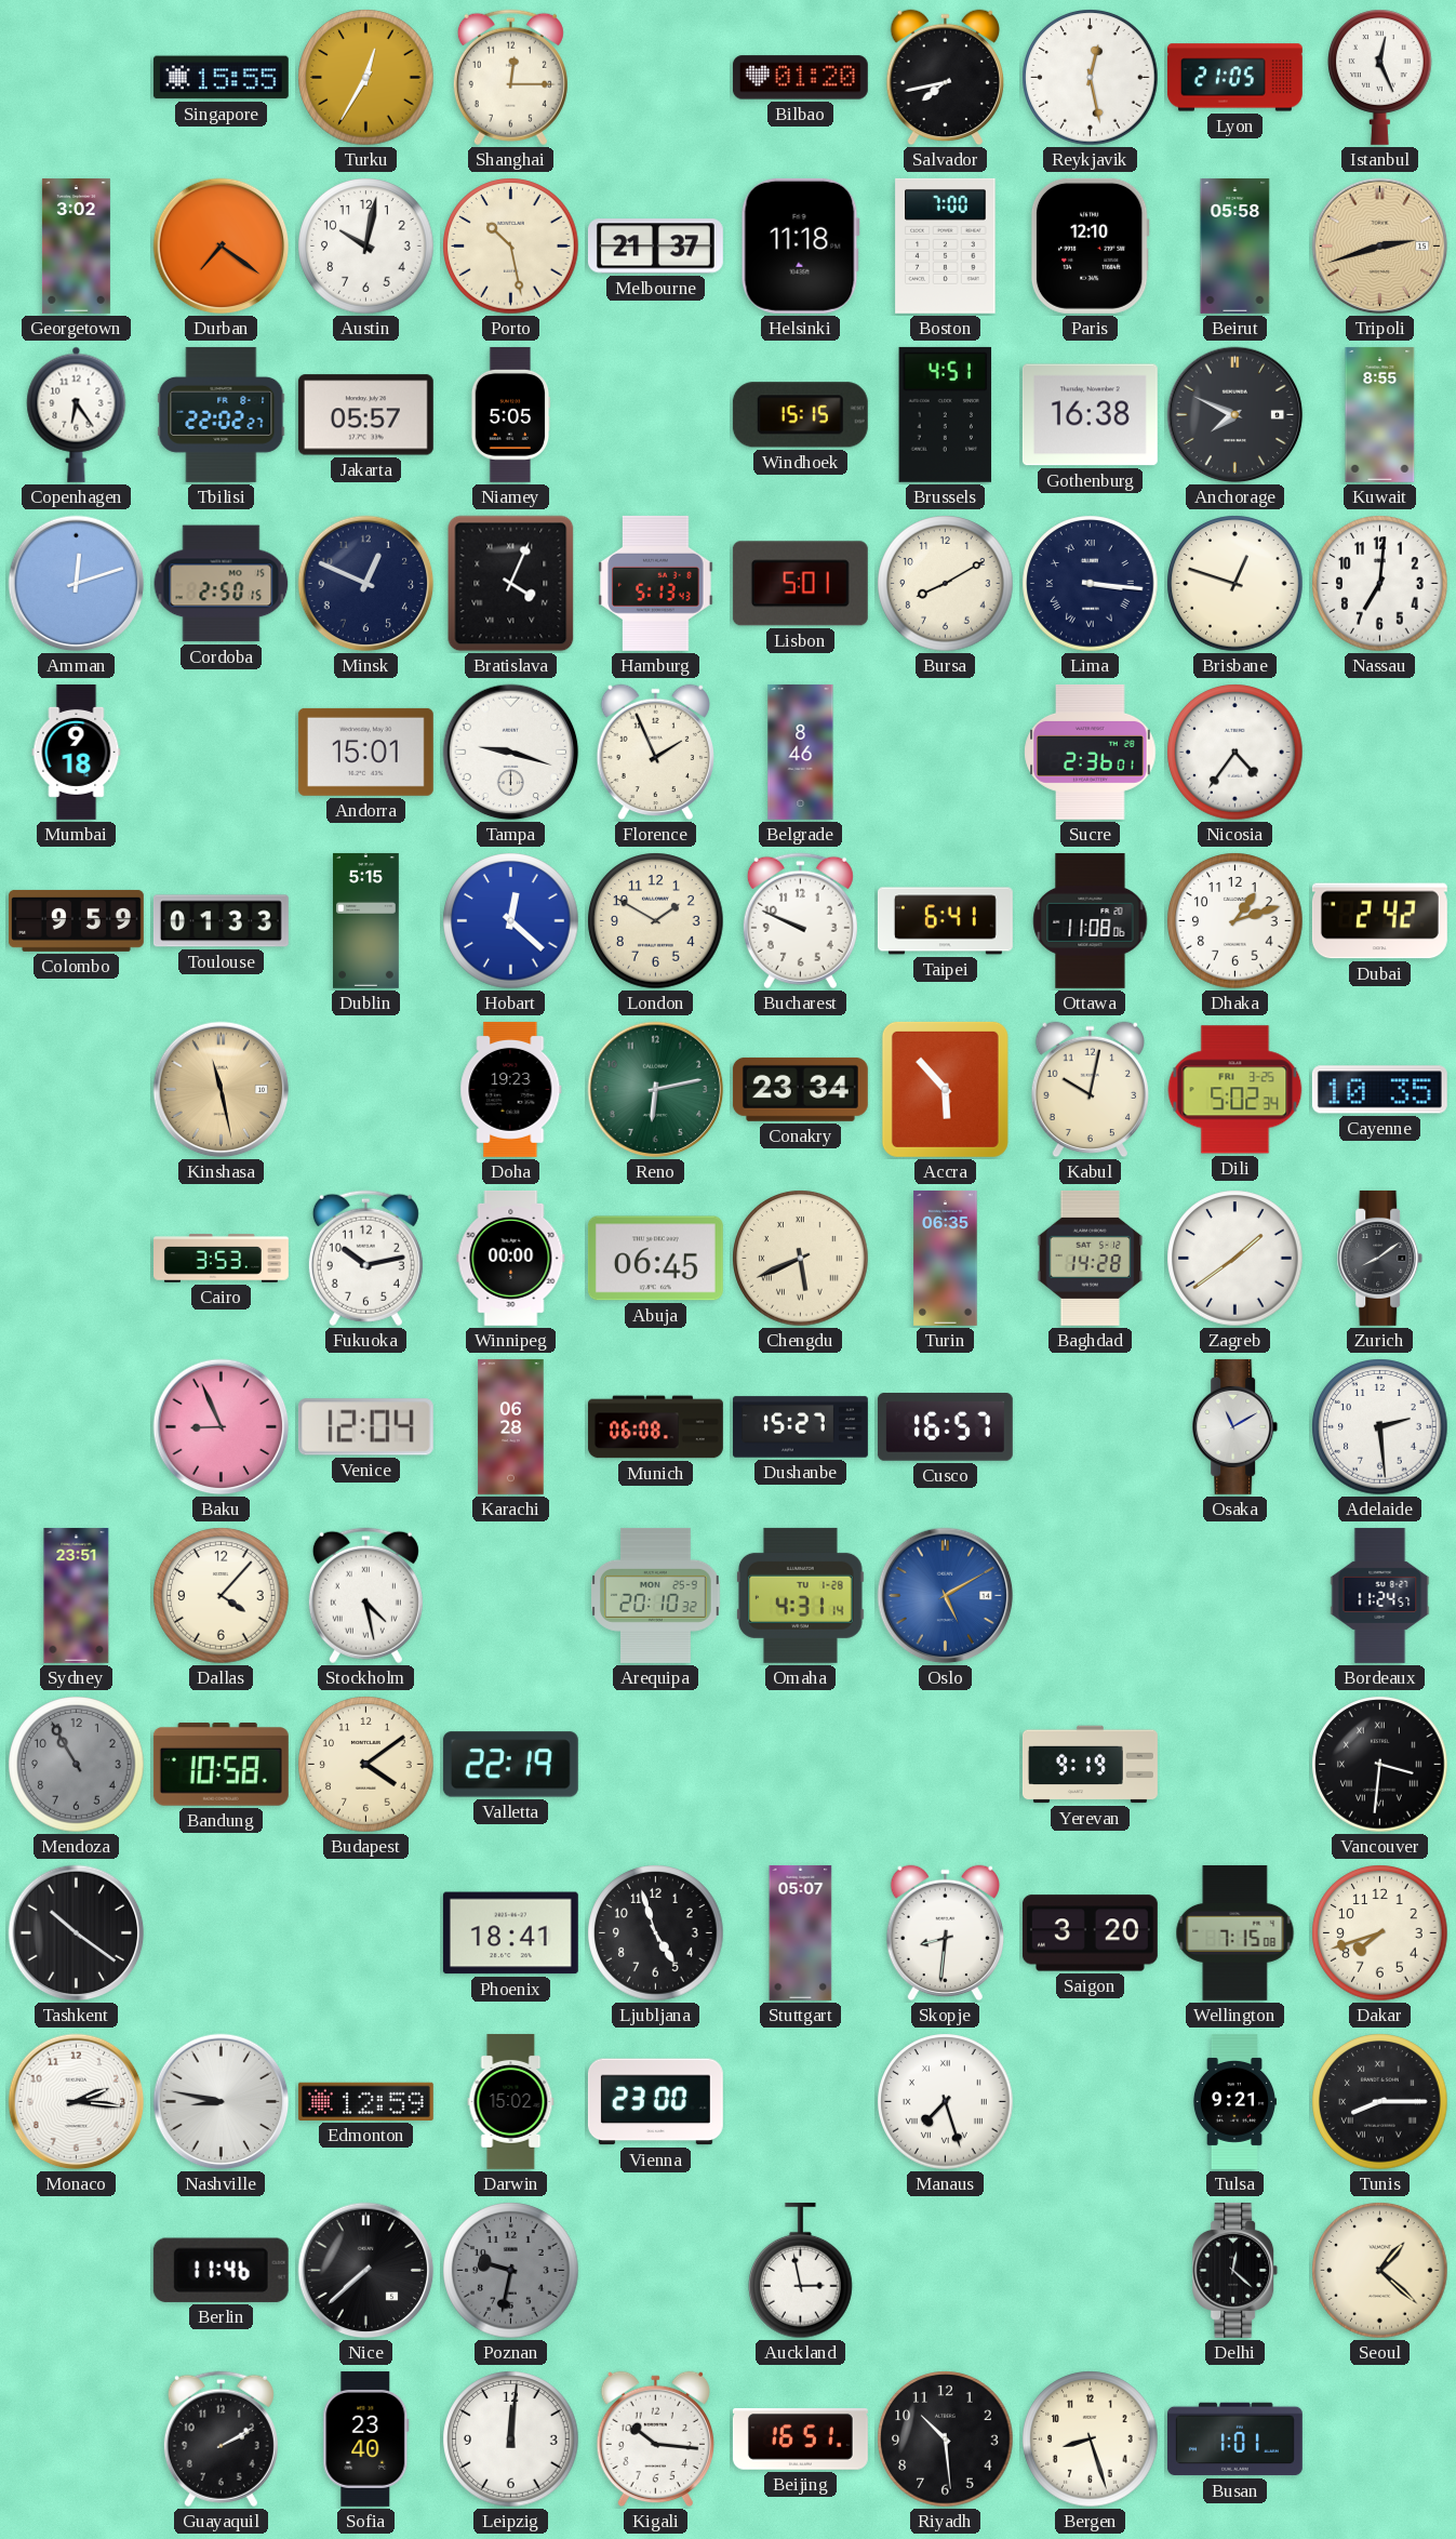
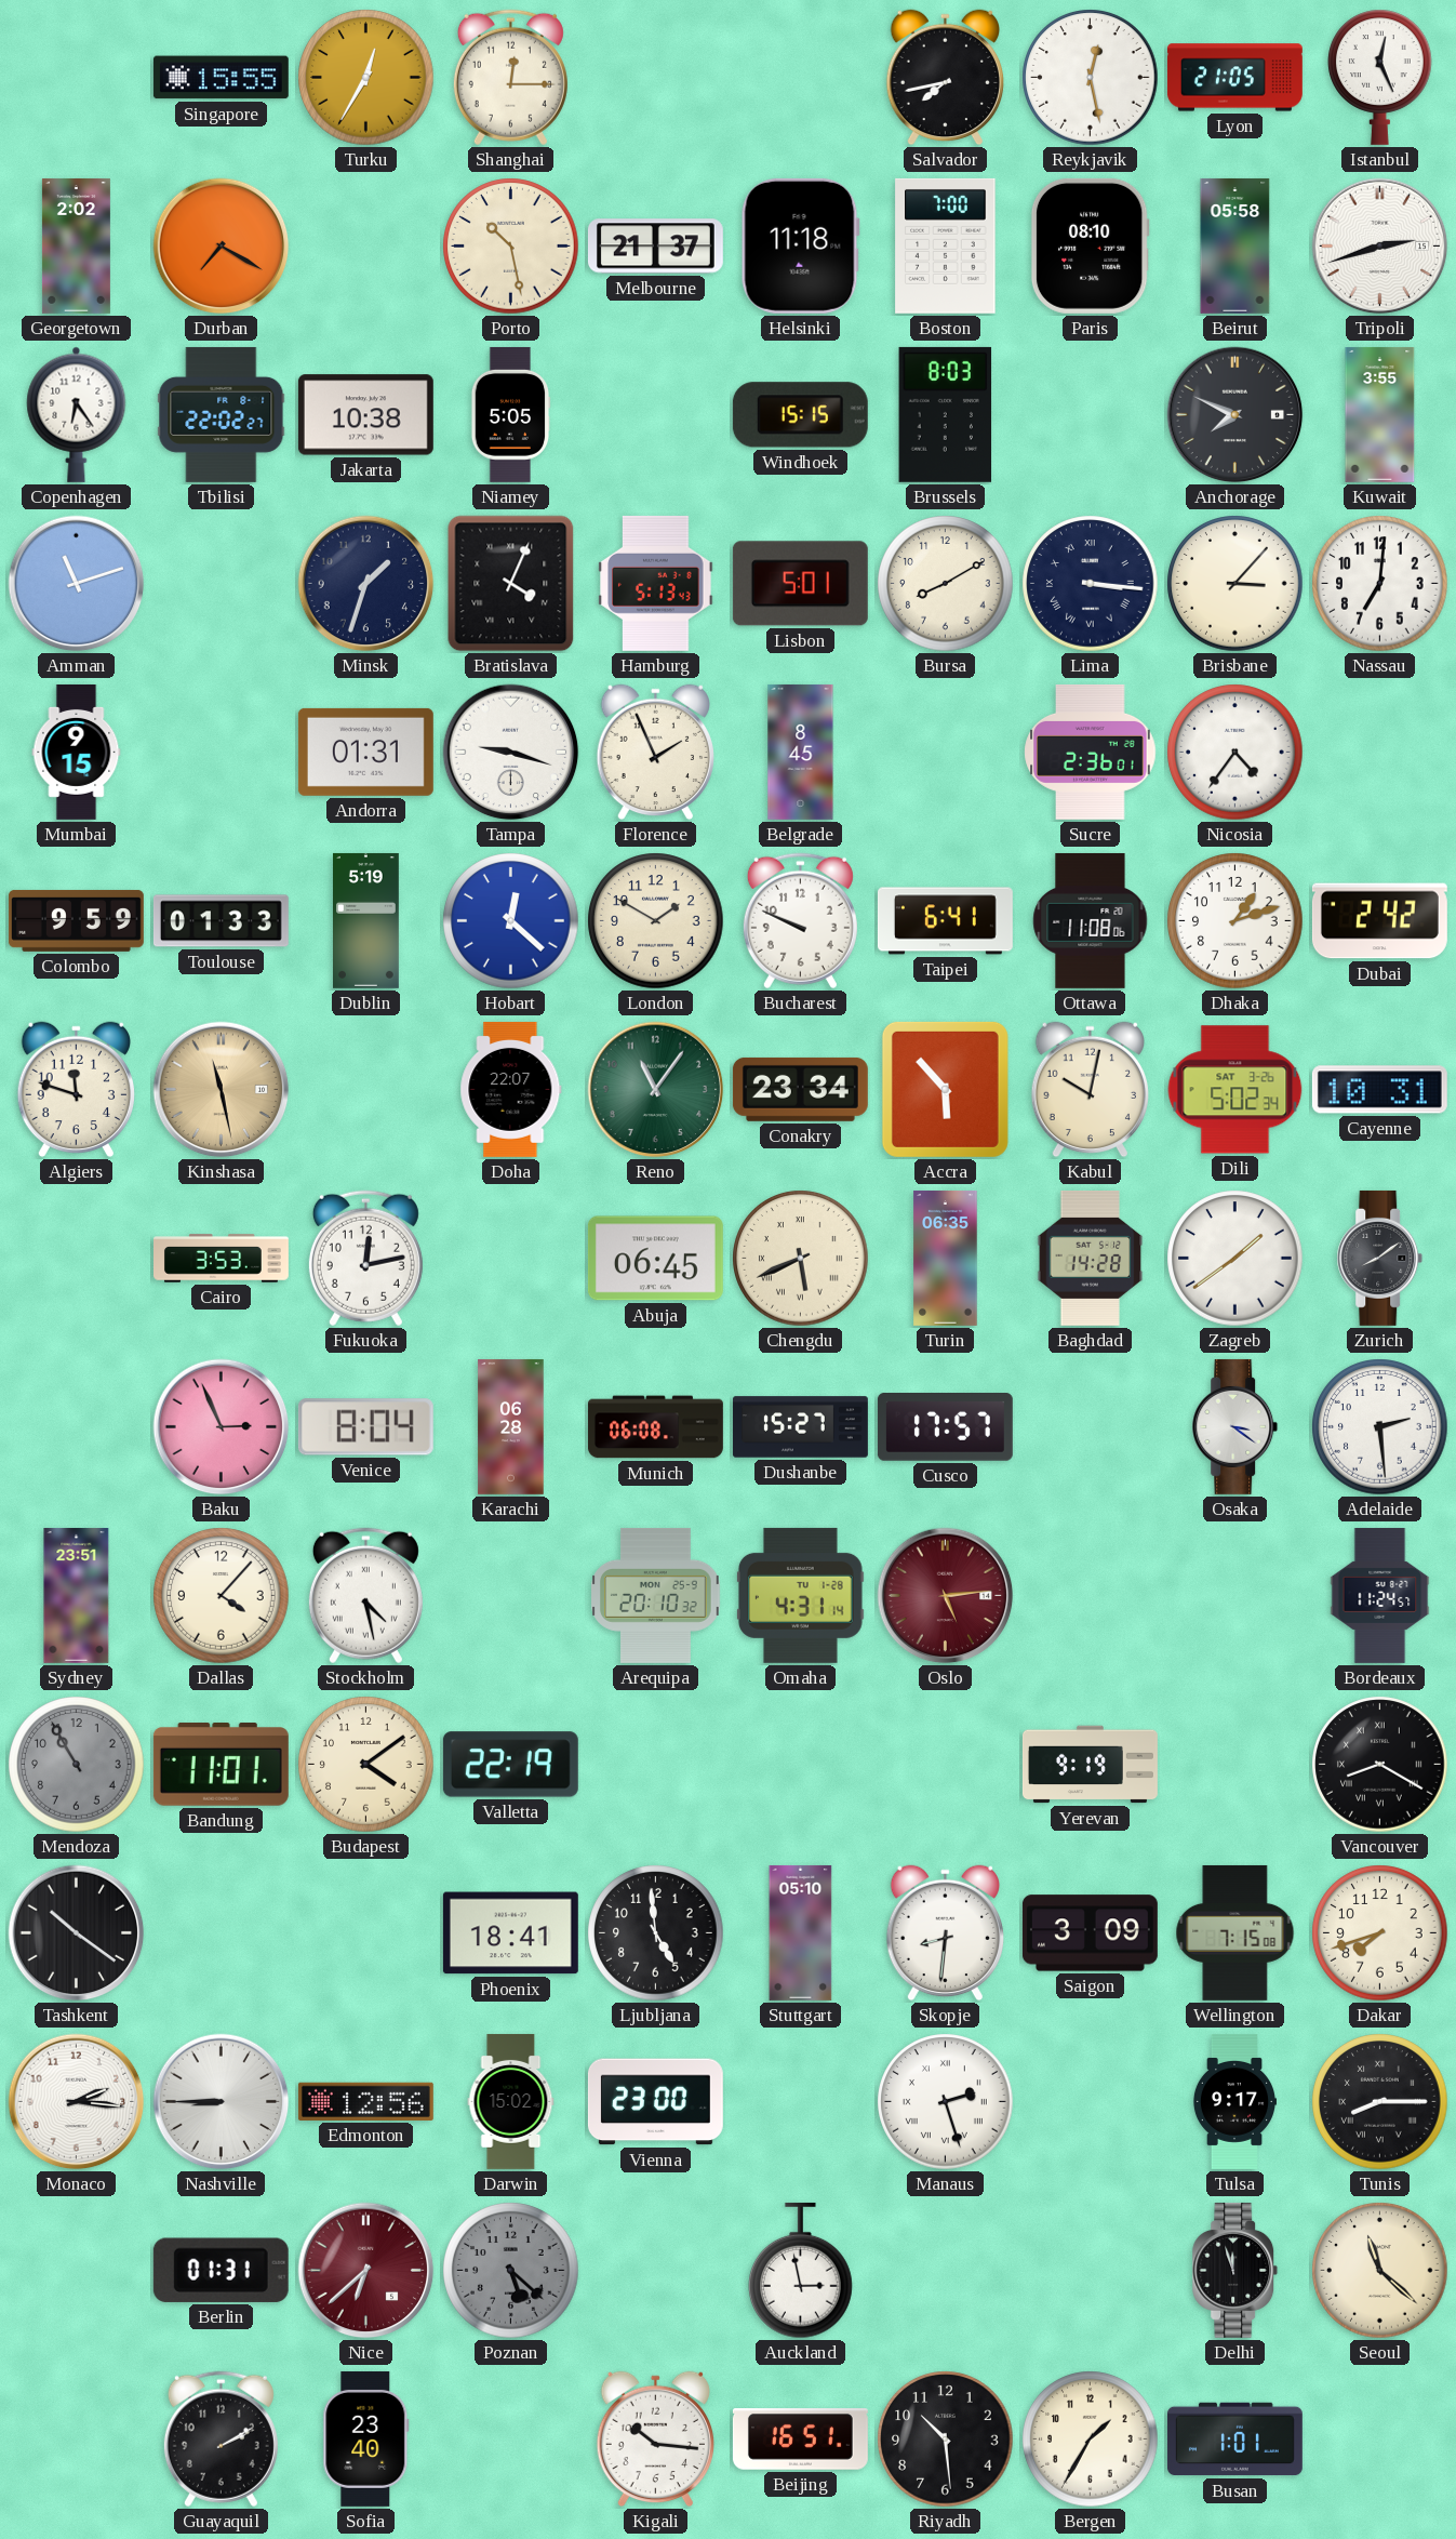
Bilbao: 01:20 -> none
Georgetown: 3:02 -> 2:02
Durban: 7:21 -> 7:20
Austin: 10:02 -> none
Paris: 12:10 -> 08:10
Tripoli dial: champagne -> white
Jakarta: 05:57 -> 10:38
Brussels: 4:51 -> 8:03
Gothenburg: 16:38 -> none
Kuwait: 8:55 -> 3:55
Amman: 12:12 -> 11:12
Cordoba: 2:50 -> none
Minsk: 12:49 -> 1:33
Brisbane: 12:48 -> 3:07
Mumbai: 9:18 -> 9:15
Andorra: 15:01 -> 01:31
Belgrade: 8:46 -> 8:45
Dublin: 5:15 -> 5:19
Algiers: none -> 11:48
Doha: 19:23 -> 22:07
Reno: 6:13 -> 11:06
Dili date: FRI 3-25 -> SAT 3-26
Cayenne: 10:35 -> 10:31
Fukuoka: 10:13 -> 12:13
Winnipeg: 00:00 -> none
Baku: 8:56 -> 2:56
Venice: 12:04 -> 8:04
Cusco: 16:57 -> 17:57
Osaka: 11:10 -> 3:21
Oslo: 5:10 -> 5:14
Oslo dial: blue -> burgundy
Bandung: 10:58 -> 11:01
Vancouver: 3:31 -> 8:20
Ljubljana: 4:57 -> 4:59
Stuttgart: 05:07 -> 05:10
Saigon: 3:20 -> 3:09
Nashville: 8:47 -> 8:45
Edmonton: 12:59 -> 12:56
Manaus: 7:27 -> 2:27
Tulsa: 9:21 -> 9:17
Berlin: 11:46 -> 01:31
Nice: 7:38 -> 6:38
Nice dial: black -> burgundy
Poznan: 9:32 -> 5:22
Delhi: 12:22 -> 11:57
Seoul: 1:22 -> 11:22
Leipzig: 12:01 -> none
Bergen: 8:27 -> 1:35
